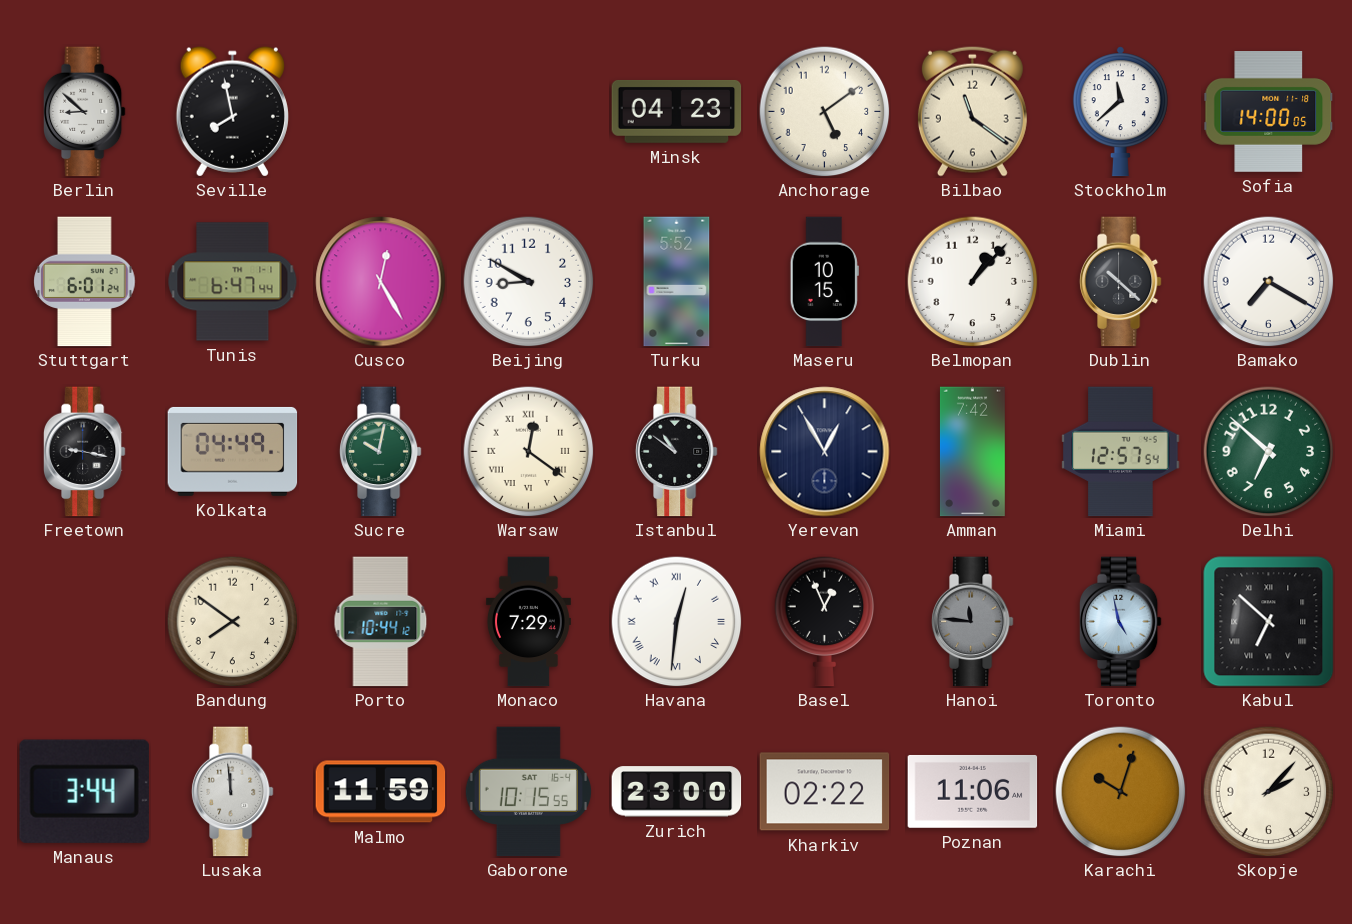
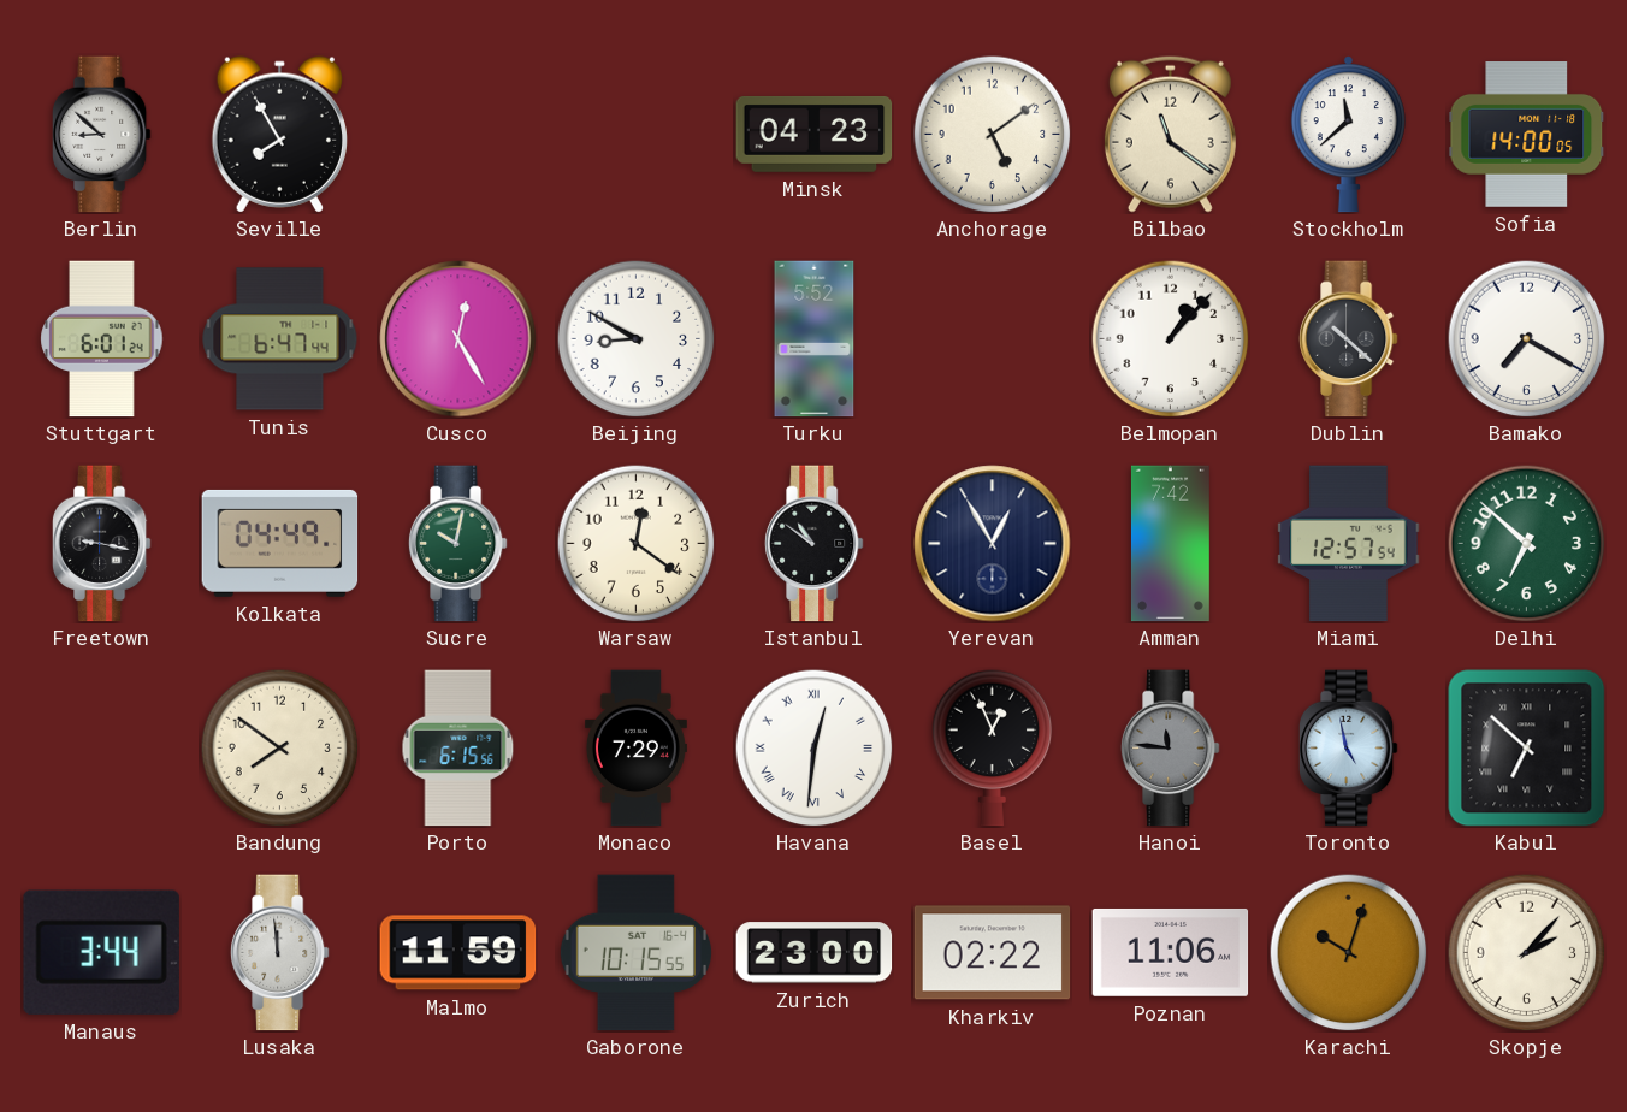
Seville: 7:58 -> 7:55
Maseru: 10:15 -> none
Warsaw numerals: Roman -> Arabic
Porto: 10:44 -> 6:15
